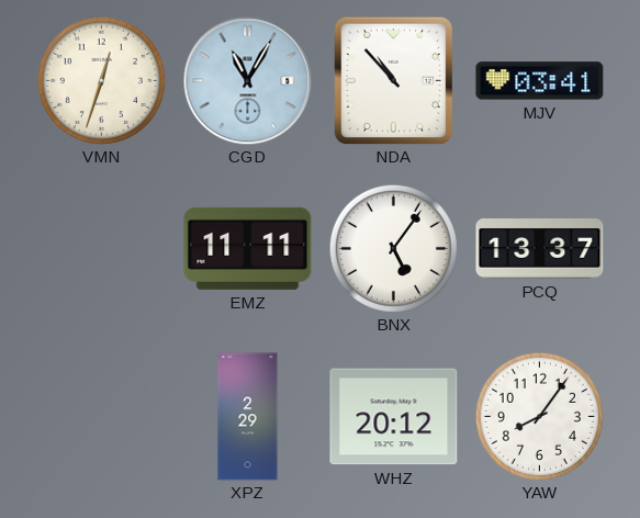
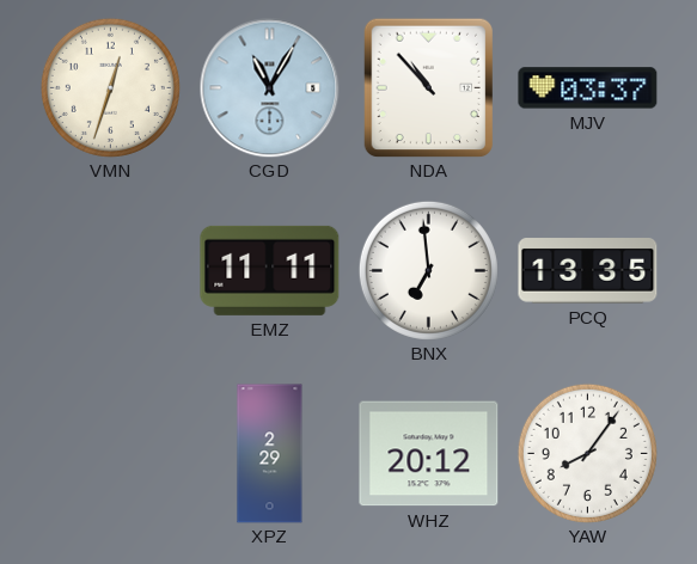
MJV: 03:41 -> 03:37
BNX: 5:06 -> 6:59
PCQ: 13:37 -> 13:35
